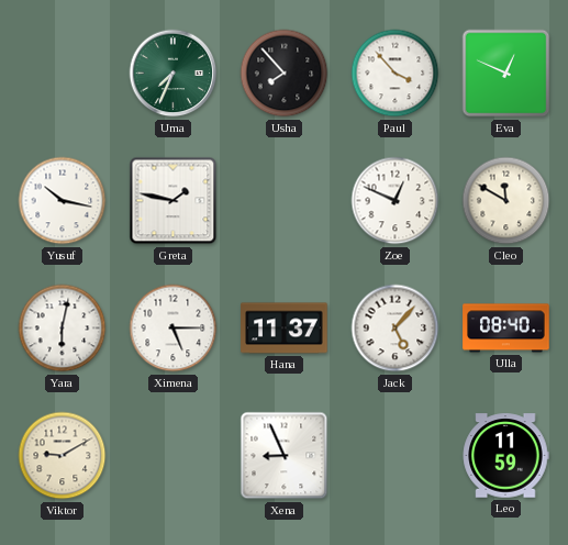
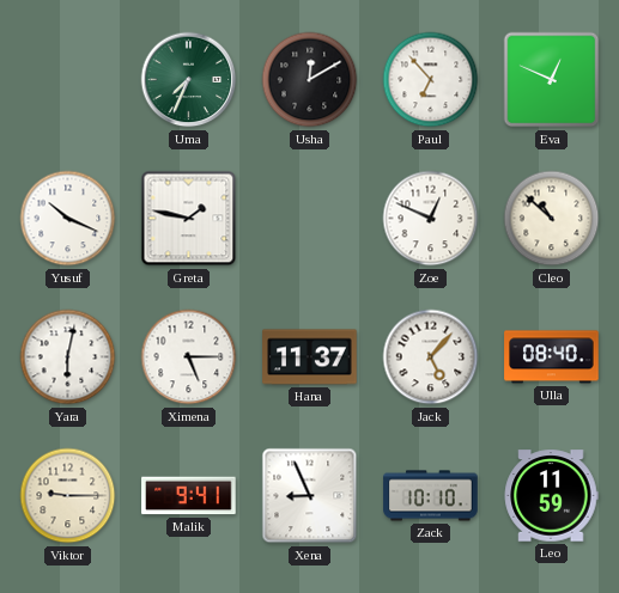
Usha: 7:53 -> 12:10
Paul: 3:53 -> 6:53
Yusuf: 10:17 -> 10:19
Cleo: 11:50 -> 10:52
Viktor: 9:10 -> 9:15
Malik: none -> 9:41
Zack: none -> 10:10
